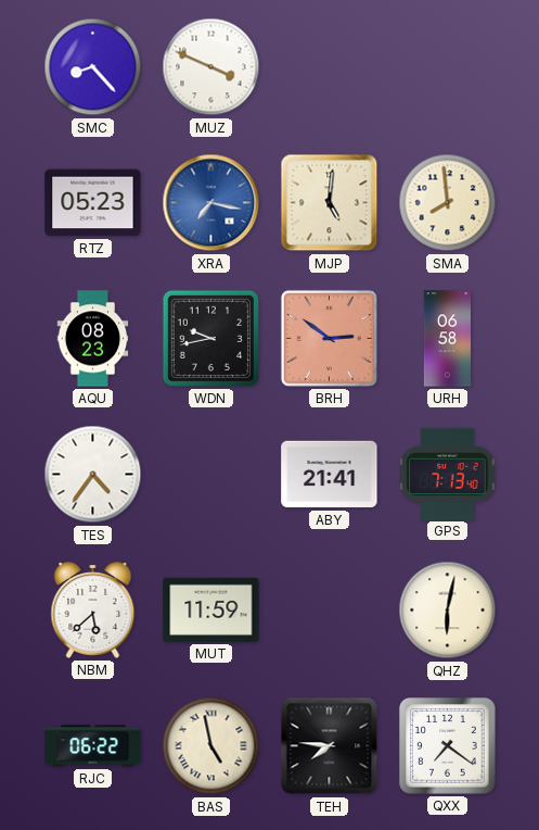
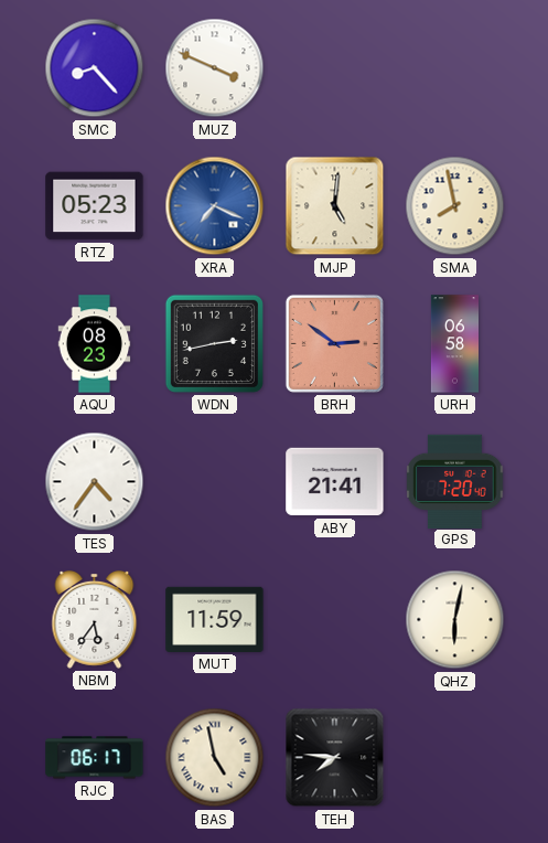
XRA: 7:17 -> 7:19
SMA: 7:59 -> 7:58
WDN: 9:43 -> 2:43
GPS: 7:13 -> 7:20
NBM: 5:38 -> 5:36
RJC: 06:22 -> 06:17
QXX: 7:21 -> none
